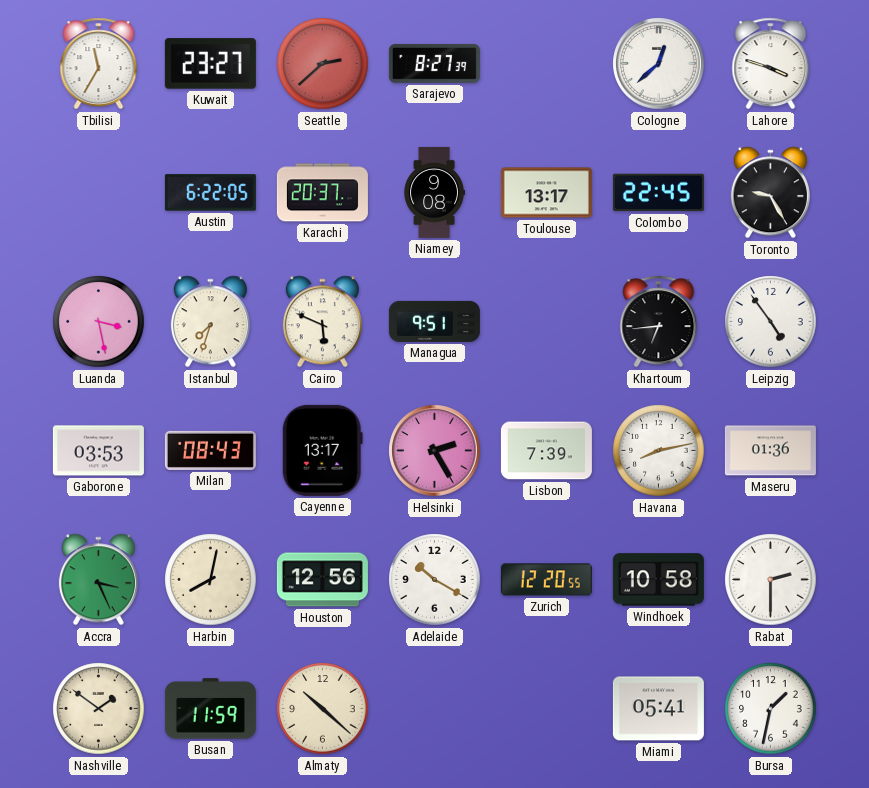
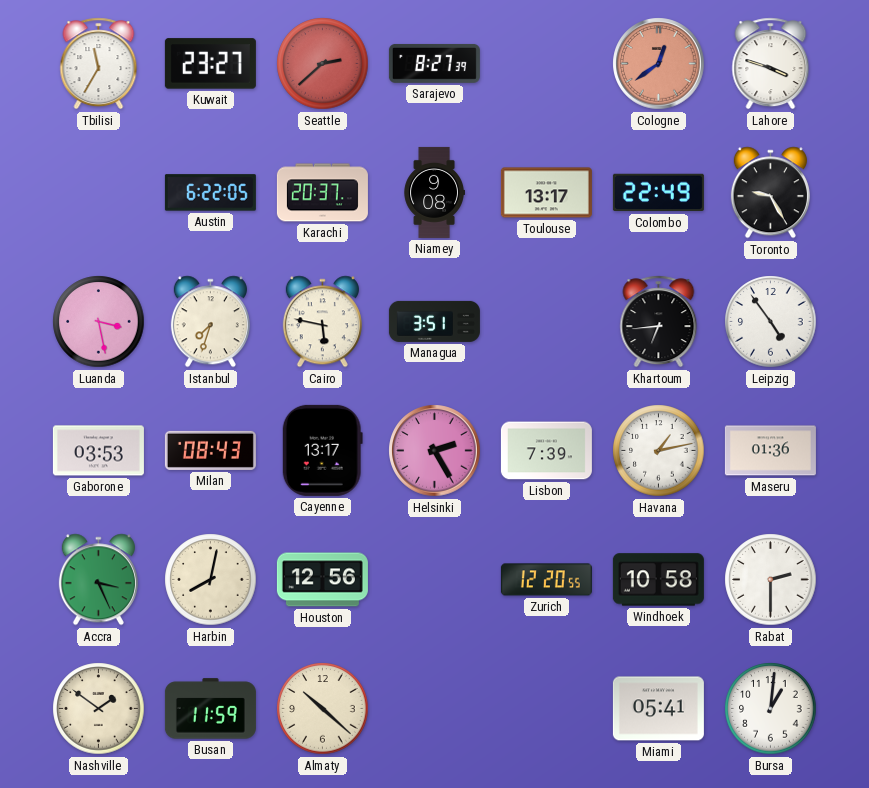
Cologne: 12:38 -> 12:39
Cologne dial: white -> salmon
Colombo: 22:45 -> 22:49
Cairo: 5:49 -> 5:47
Managua: 9:51 -> 3:51
Havana: 8:13 -> 1:13
Adelaide: 10:20 -> none
Bursa: 1:32 -> 1:01
